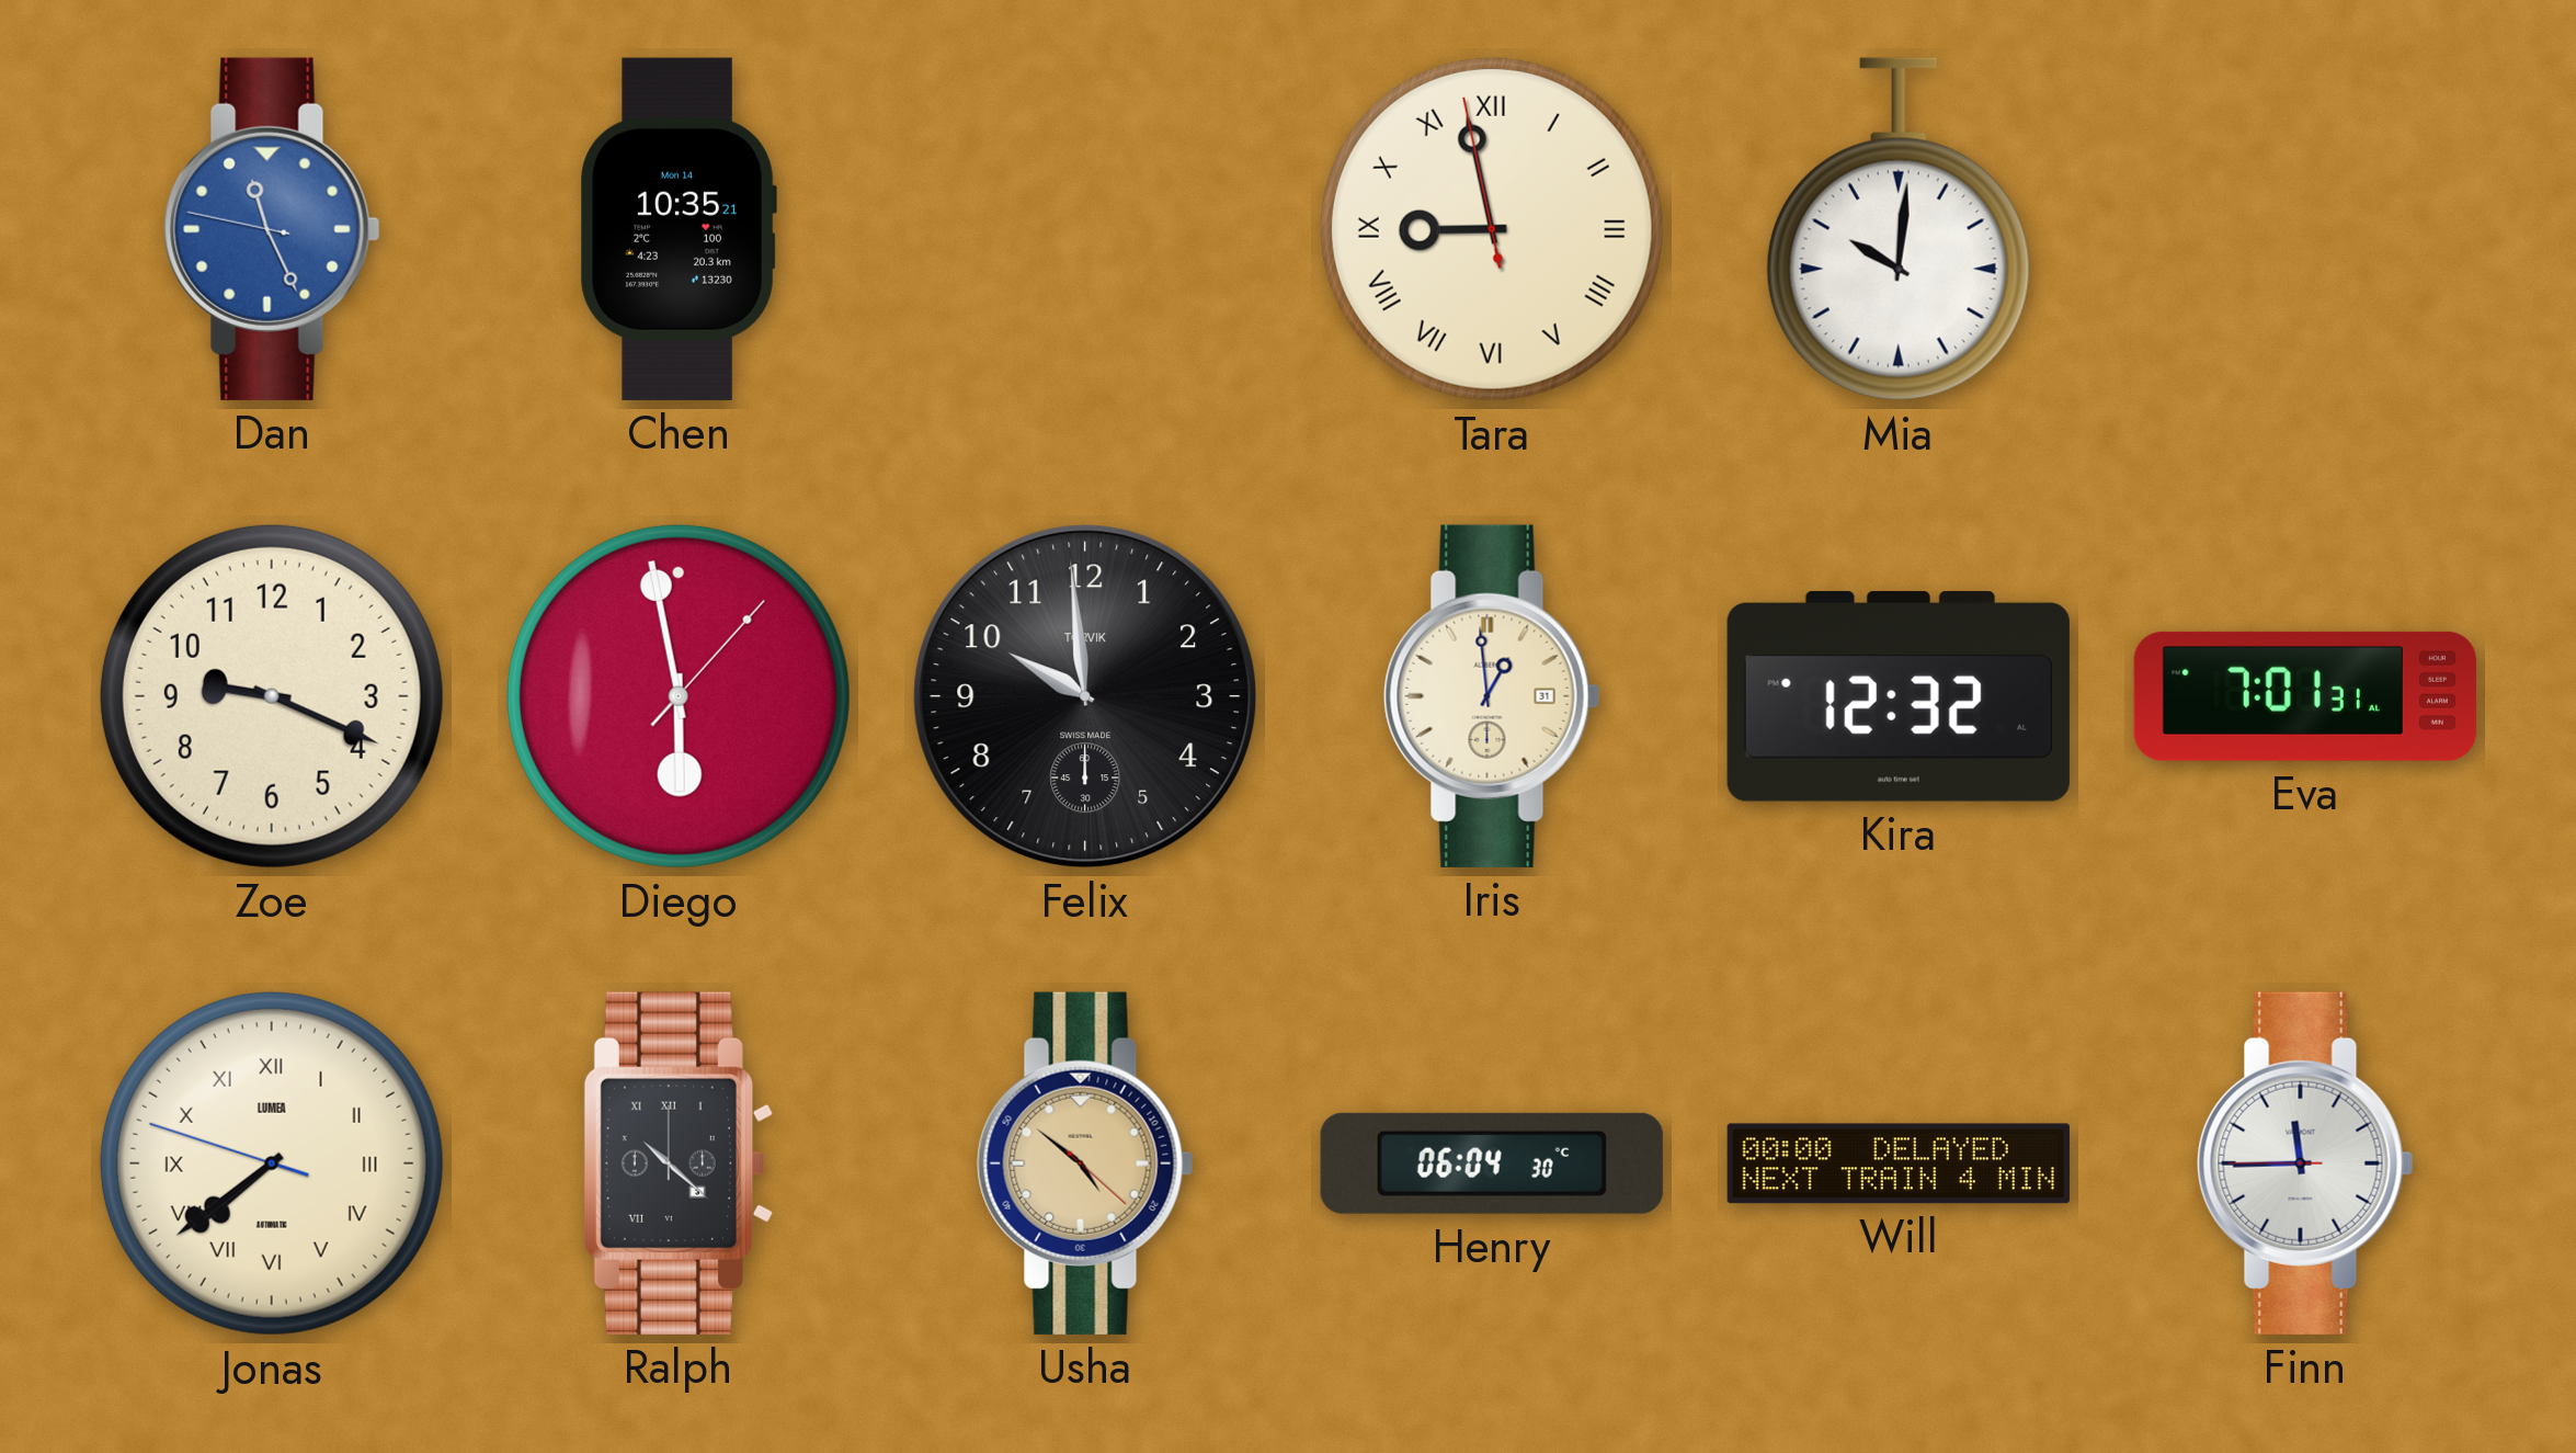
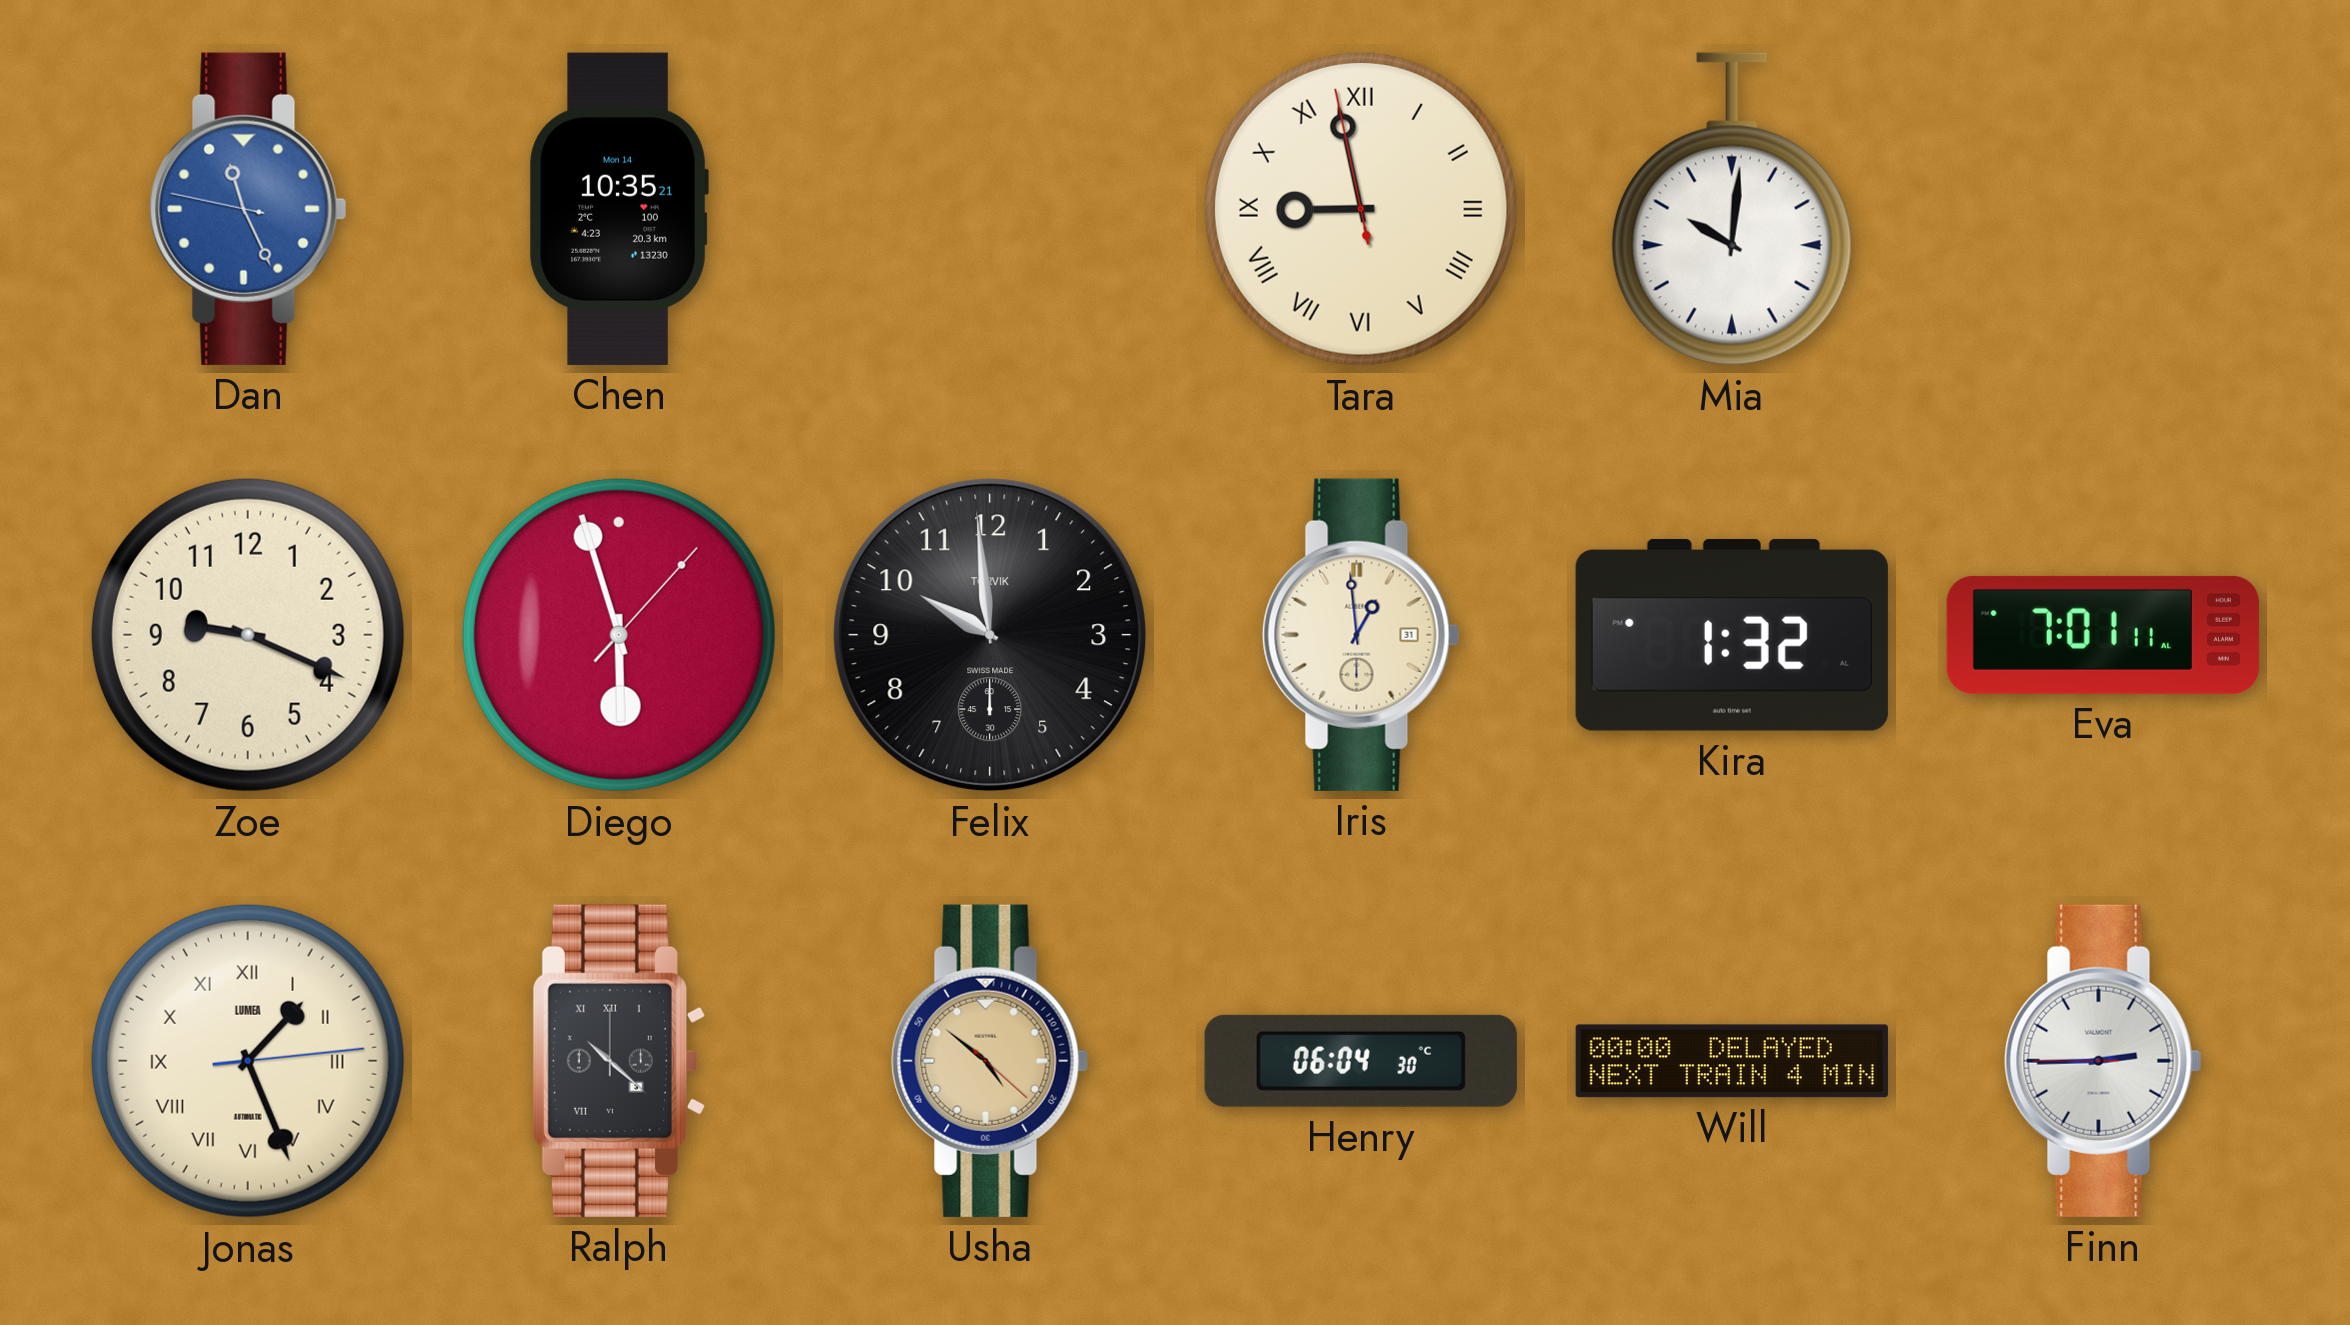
Diego: 5:58 -> 5:57
Kira: 12:32 -> 1:32
Eva: 7:01:31 -> 7:01:11
Jonas: 7:38 -> 1:26
Finn: 11:44 -> 2:44
